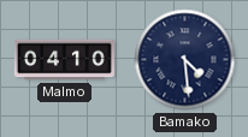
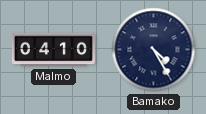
Bamako: 4:29 -> 4:25
